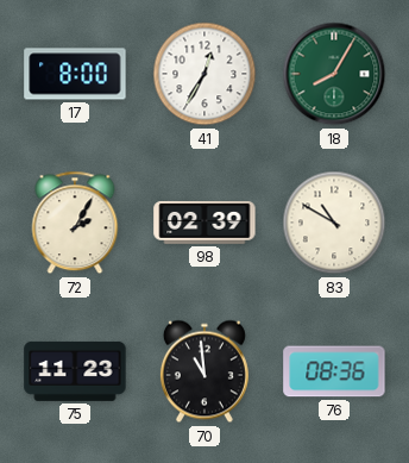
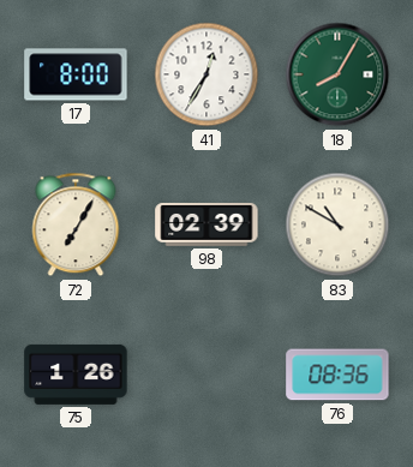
72: 2:05 -> 7:05
75: 11:23 -> 1:26
70: 10:59 -> none
